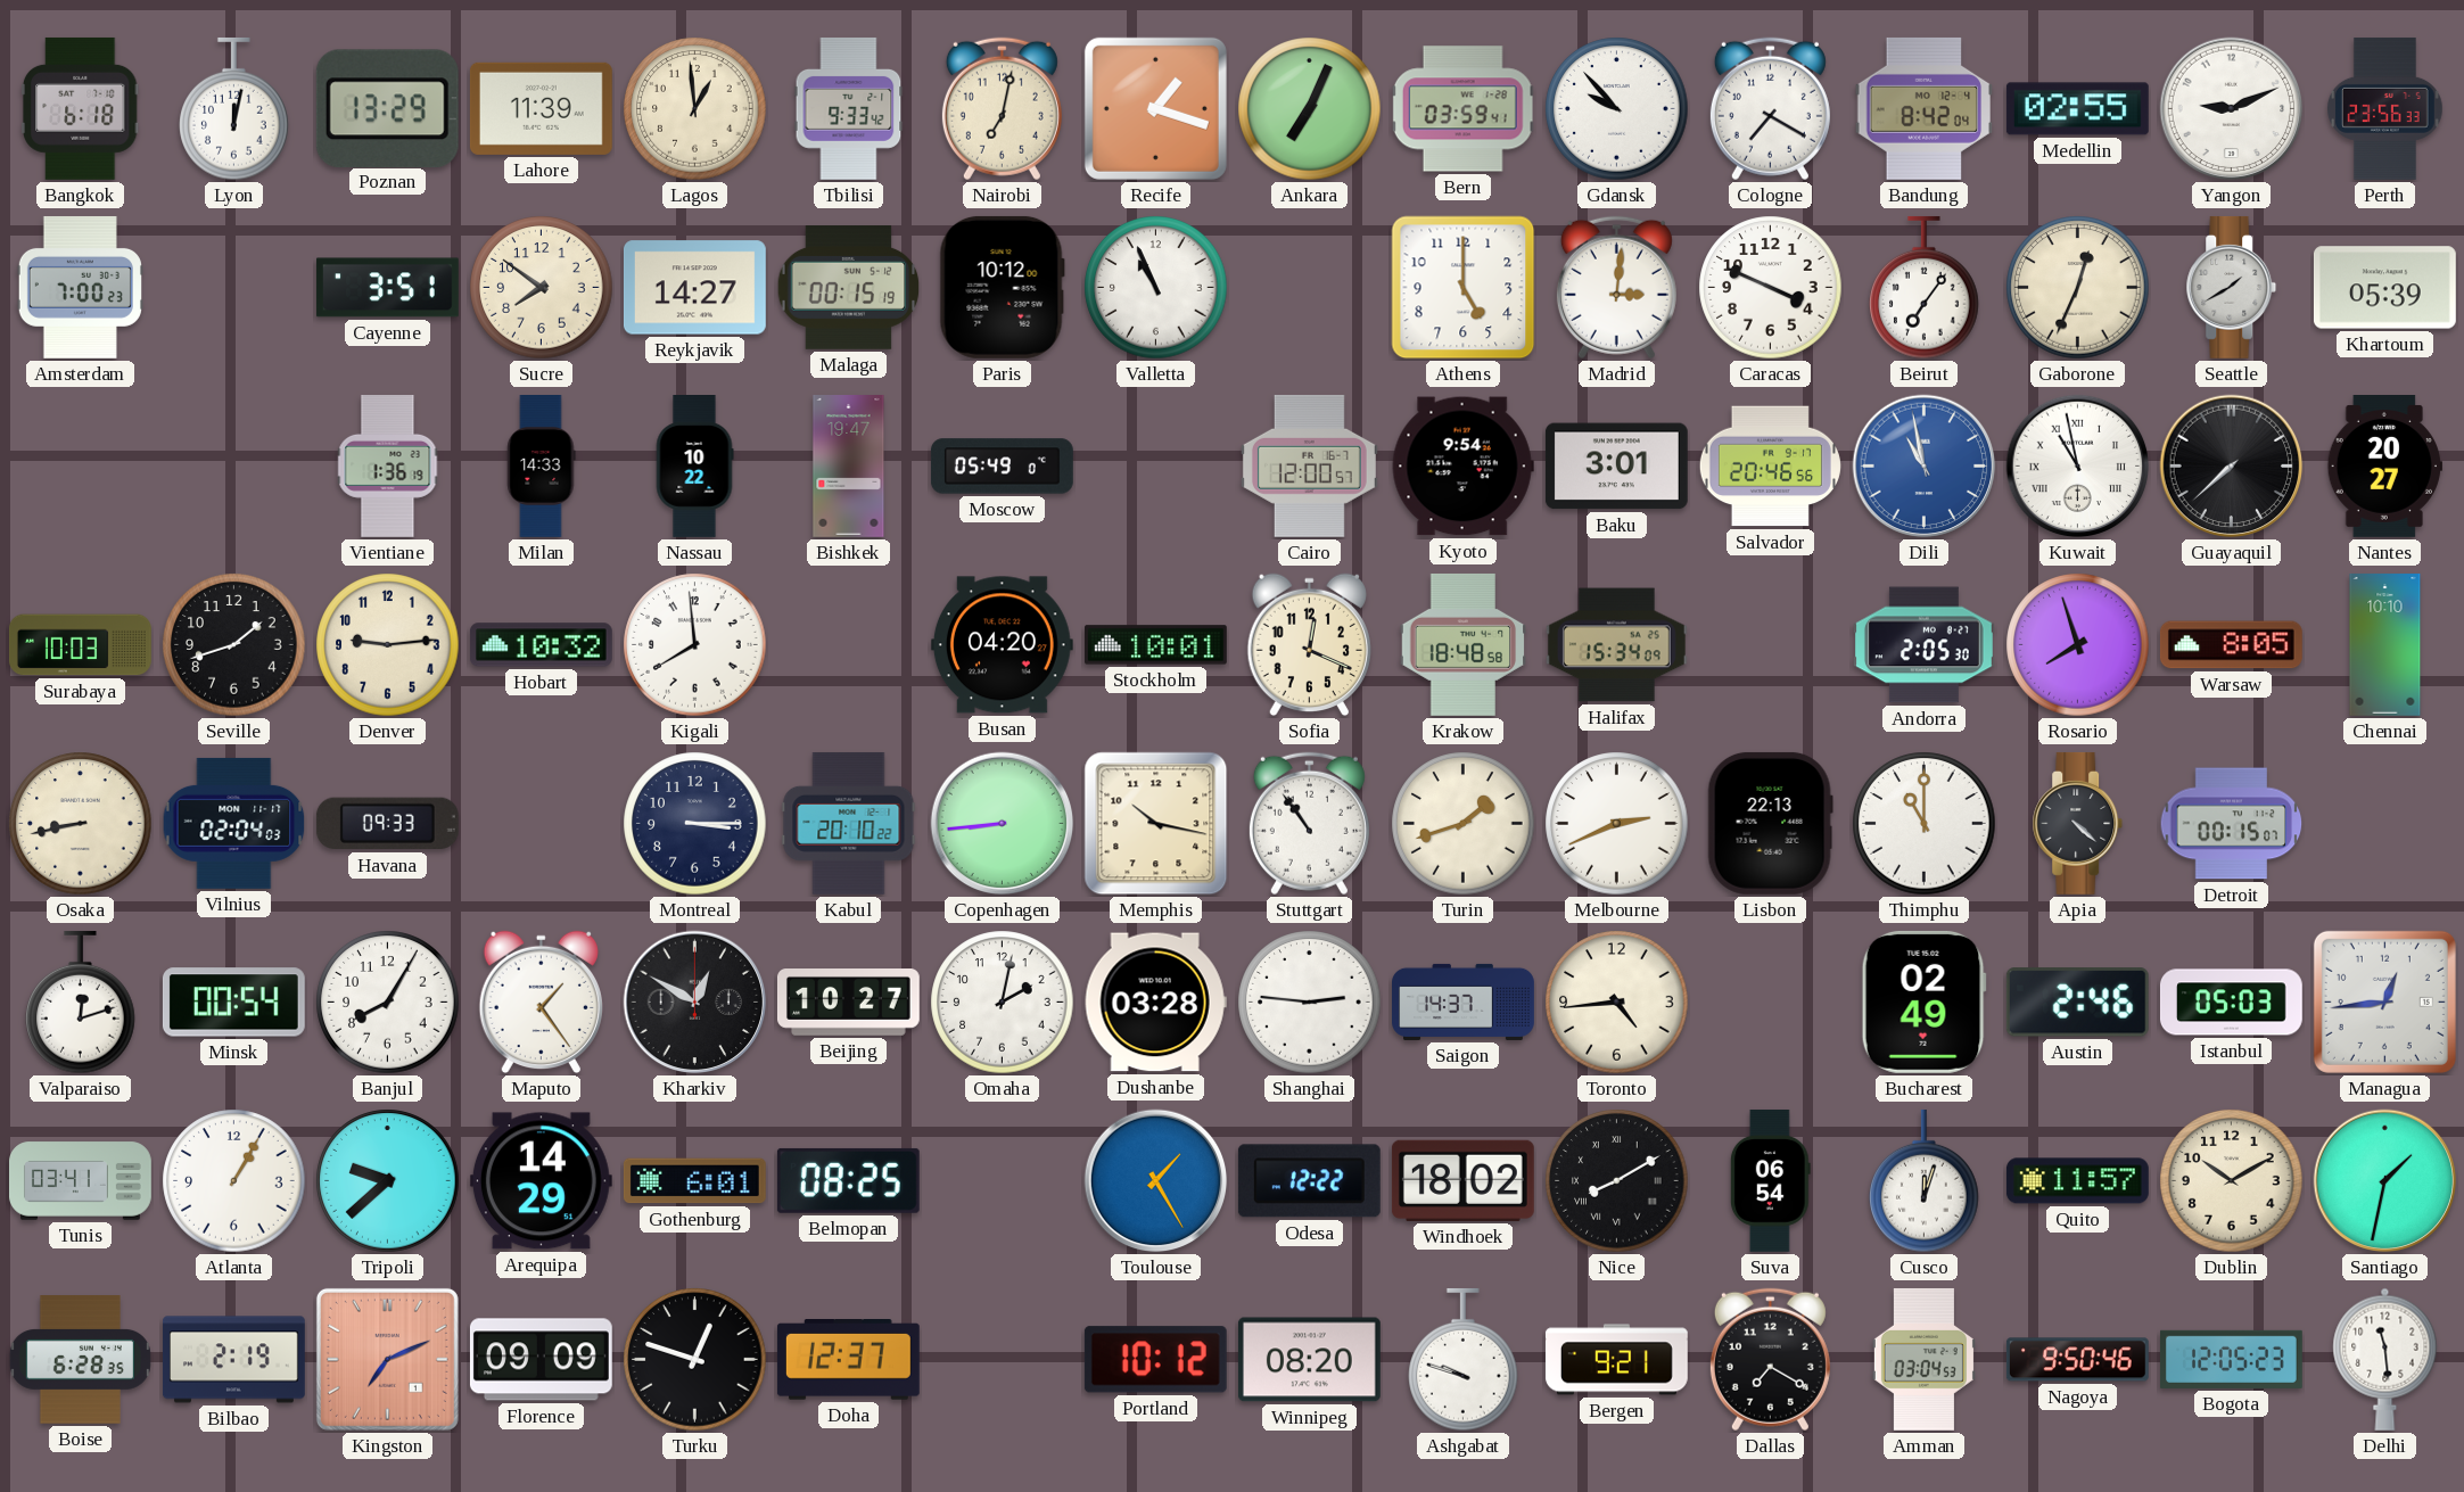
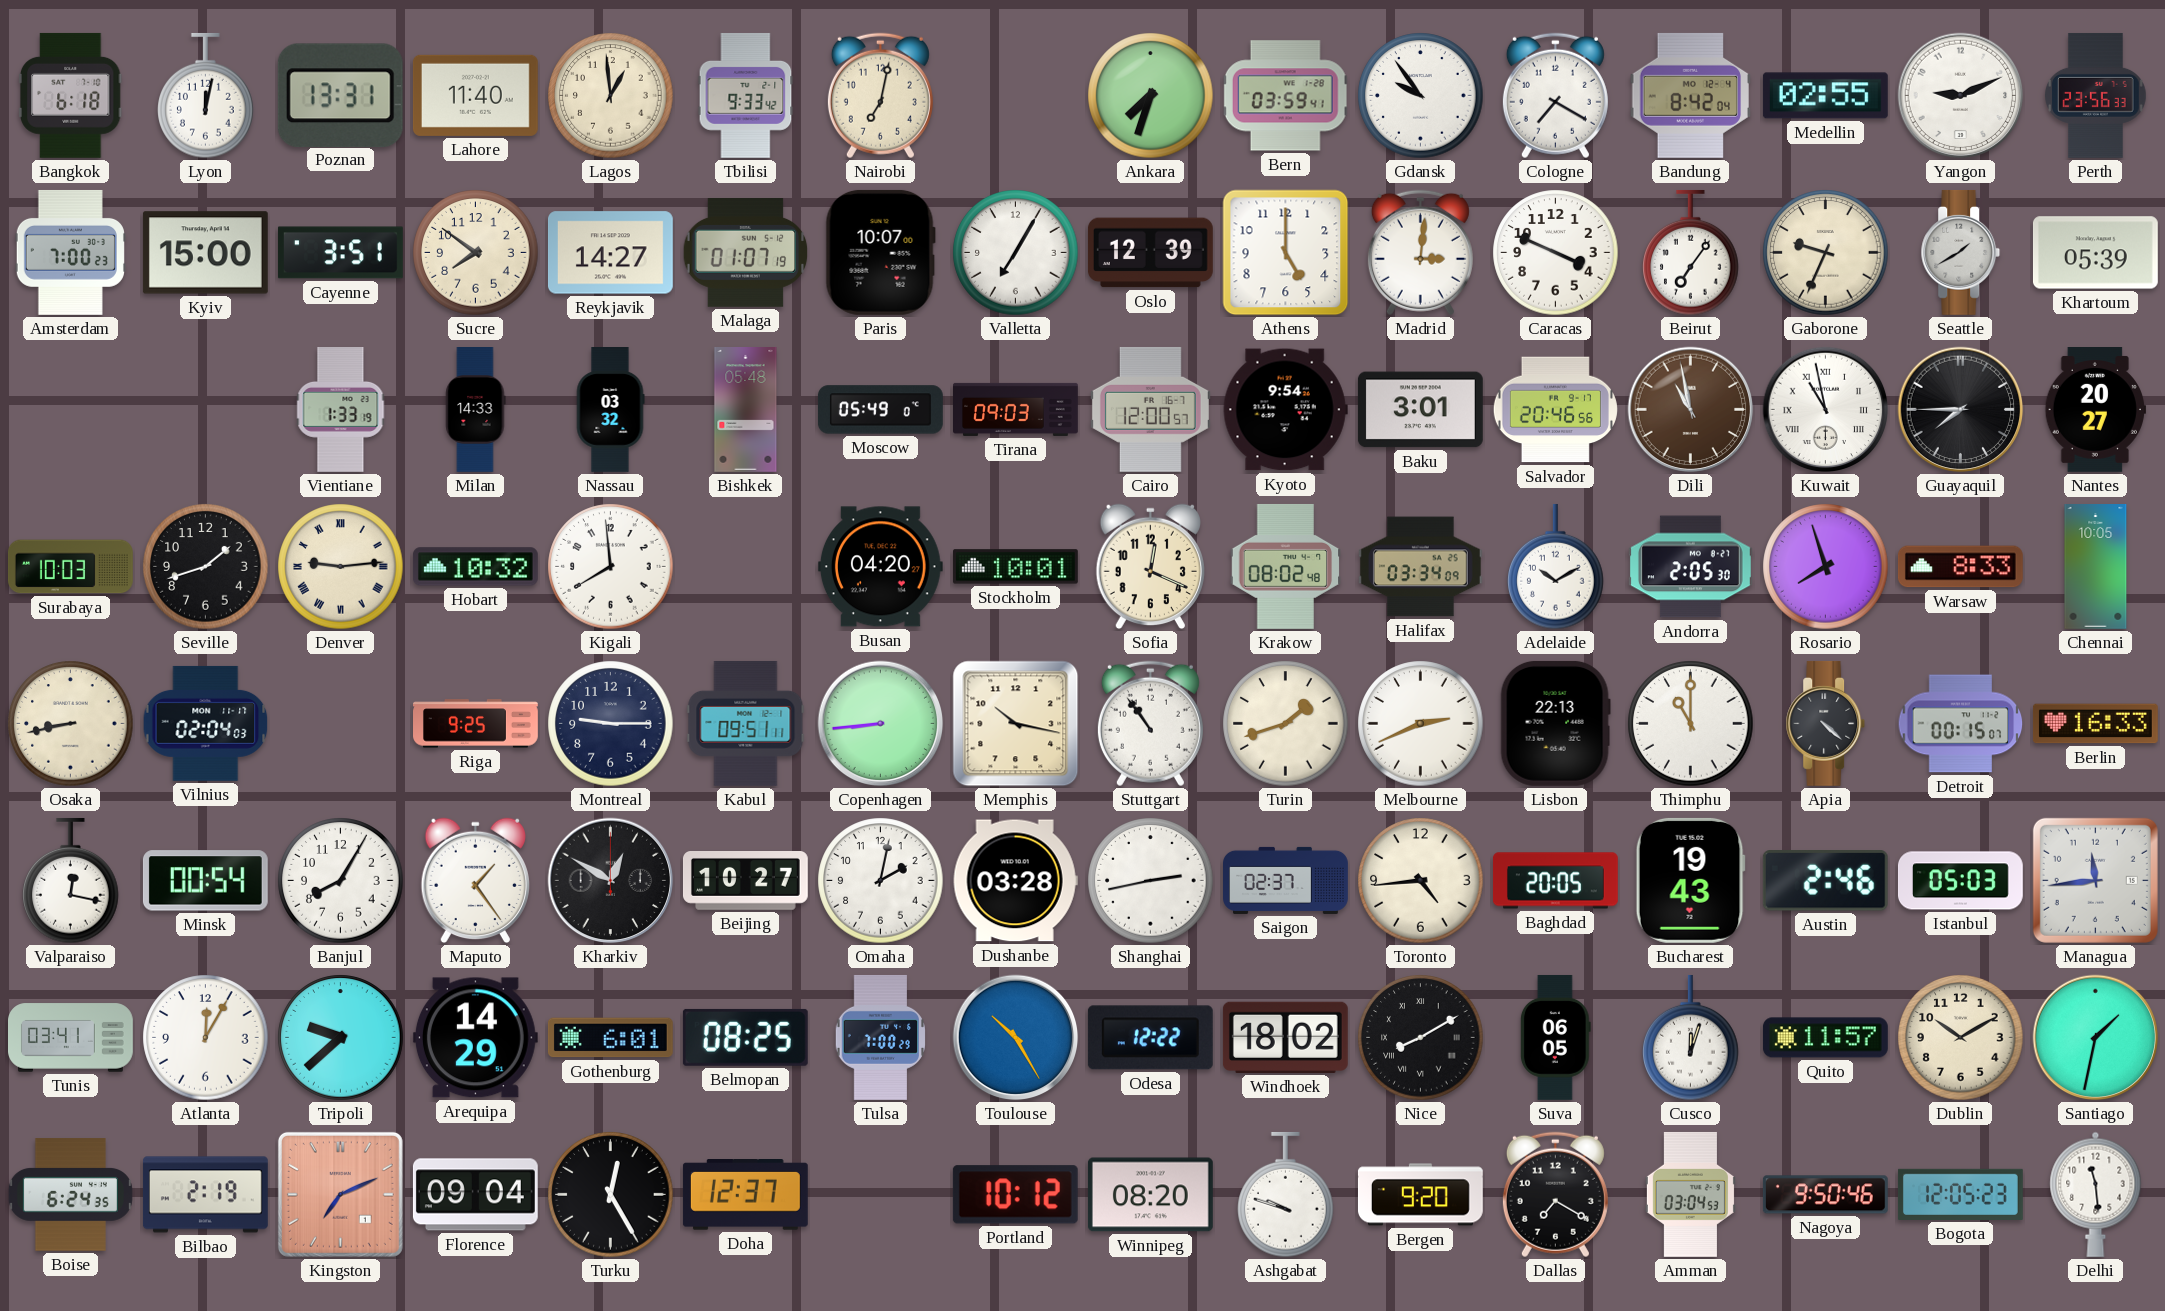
Poznan: 13:29 -> 13:31
Lahore: 11:39 -> 11:40
Recife: 1:18 -> none
Ankara: 7:04 -> 7:33
Gdansk: 9:53 -> 9:54
Kyiv: none -> 15:00
Malaga: 00:15 -> 01:07
Paris: 10:12 -> 10:07
Valletta: 10:56 -> 7:05
Oslo: none -> 12:39
Gaborone: 12:34 -> 9:34
Vientiane: 1:36 -> 1:33
Nassau: 10:22 -> 03:32
Bishkek: 19:47 -> 05:48
Tirana: none -> 09:03
Dili dial: blue -> brown
Guayaquil: 7:38 -> 7:45
Denver numerals: Arabic -> Roman
Krakow: 18:48 -> 08:02
Halifax: 15:34 -> 03:34
Adelaide: none -> 10:10
Warsaw: 8:05 -> 8:33
Chennai: 10:10 -> 10:05
Havana: 09:33 -> none
Riga: none -> 9:25
Montreal: 3:15 -> 9:15
Kabul: 20:10 -> 09:51
Berlin: none -> 16:33
Valparaiso: 12:12 -> 12:17
Shanghai: 2:46 -> 2:43
Saigon: 14:37 -> 02:37
Baghdad: none -> 20:05
Bucharest: 02:49 -> 19:43
Managua: 12:44 -> 11:44
Atlanta: 1:05 -> 12:05
Tulsa: none -> 7:00
Toulouse: 1:25 -> 10:25
Suva: 06:54 -> 06:05
Boise: 6:28 -> 6:24
Florence: 09:09 -> 09:04
Turku: 12:48 -> 12:25
Bergen: 9:21 -> 9:20
